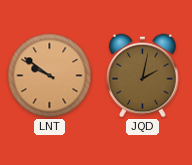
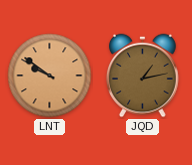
JQD: 2:02 -> 1:13
